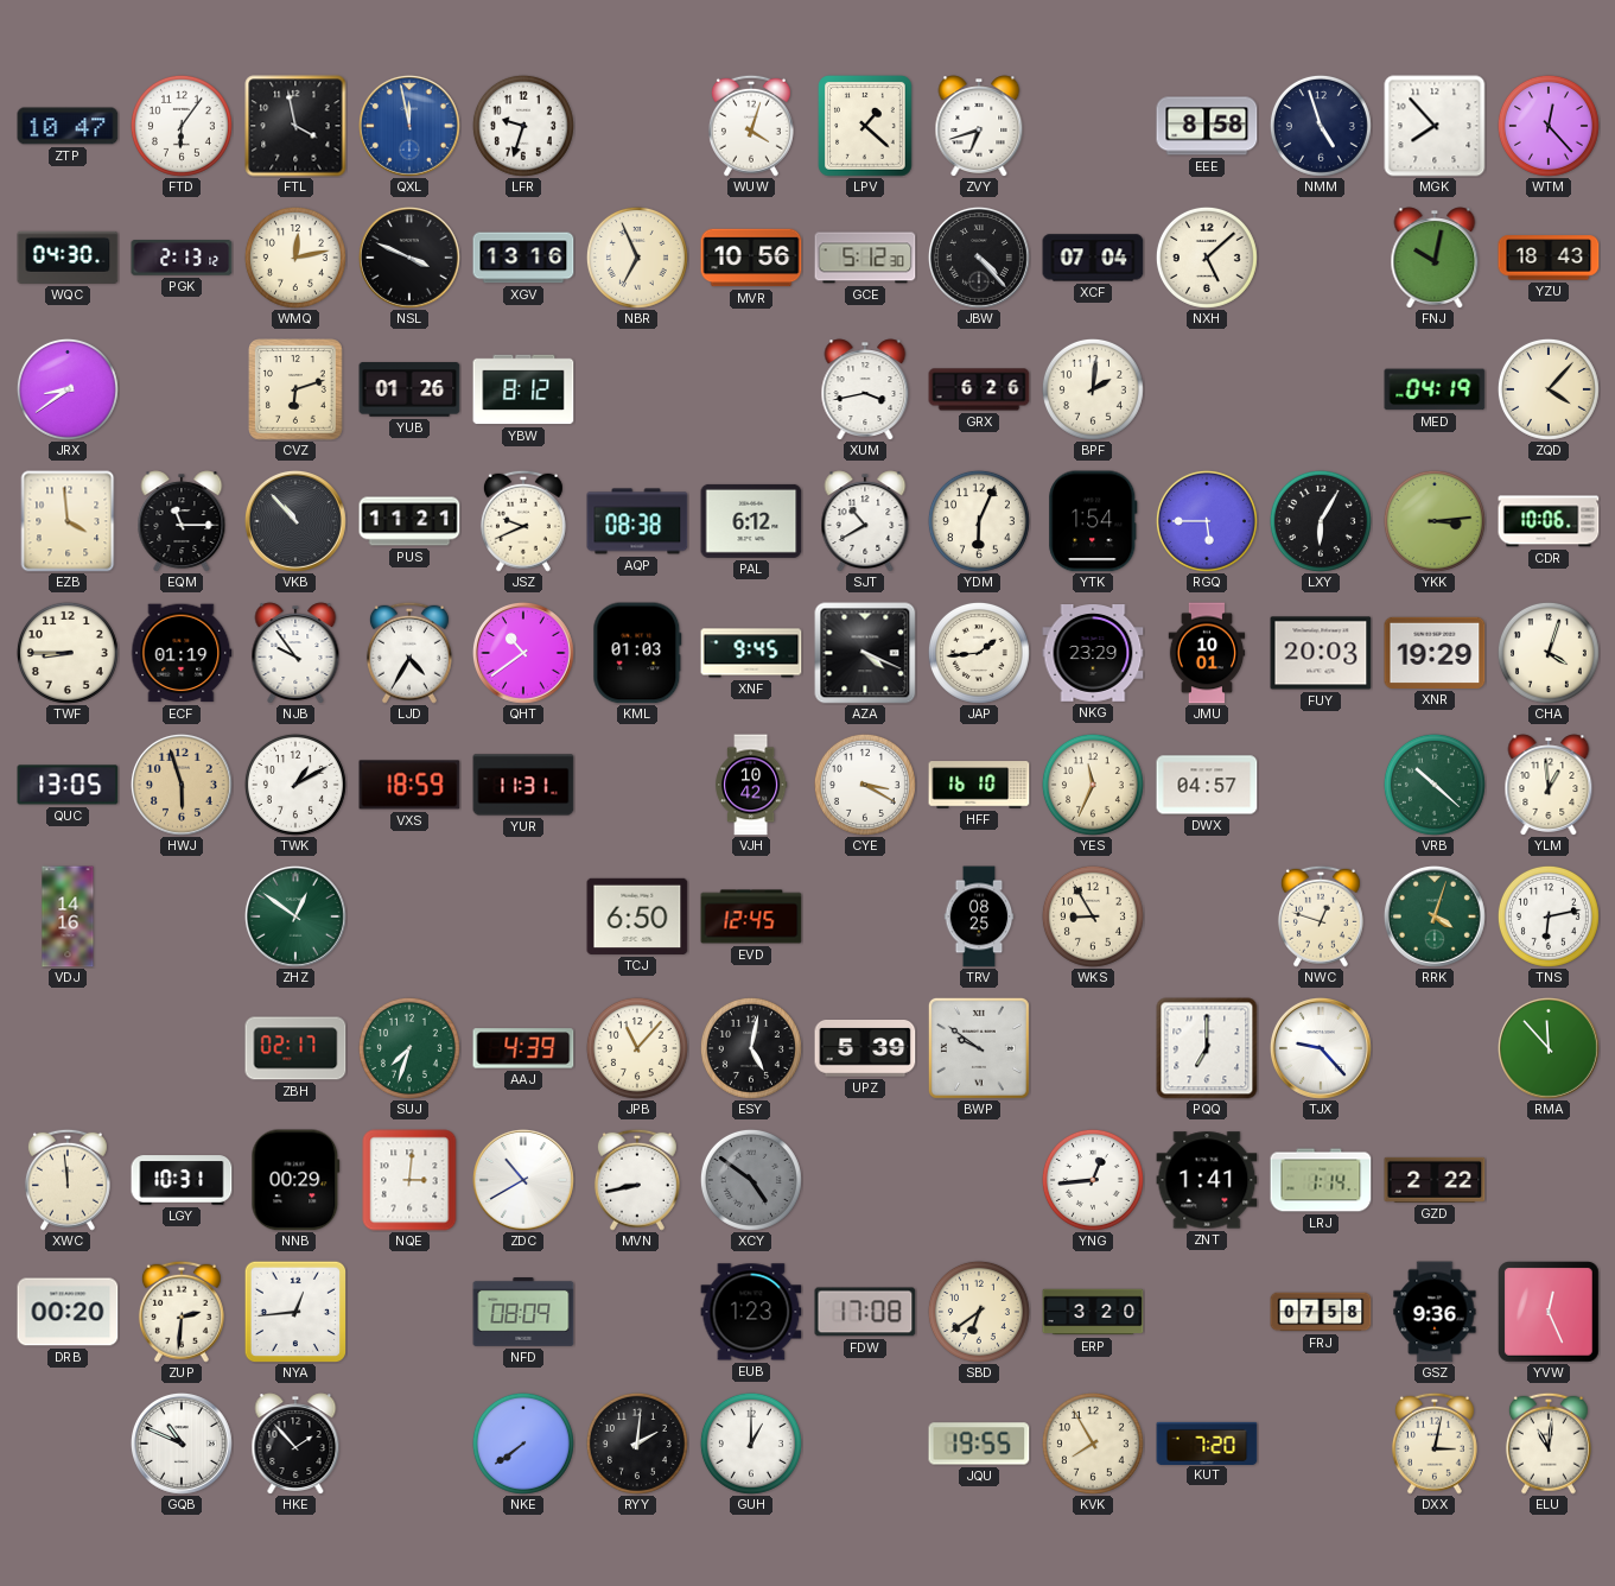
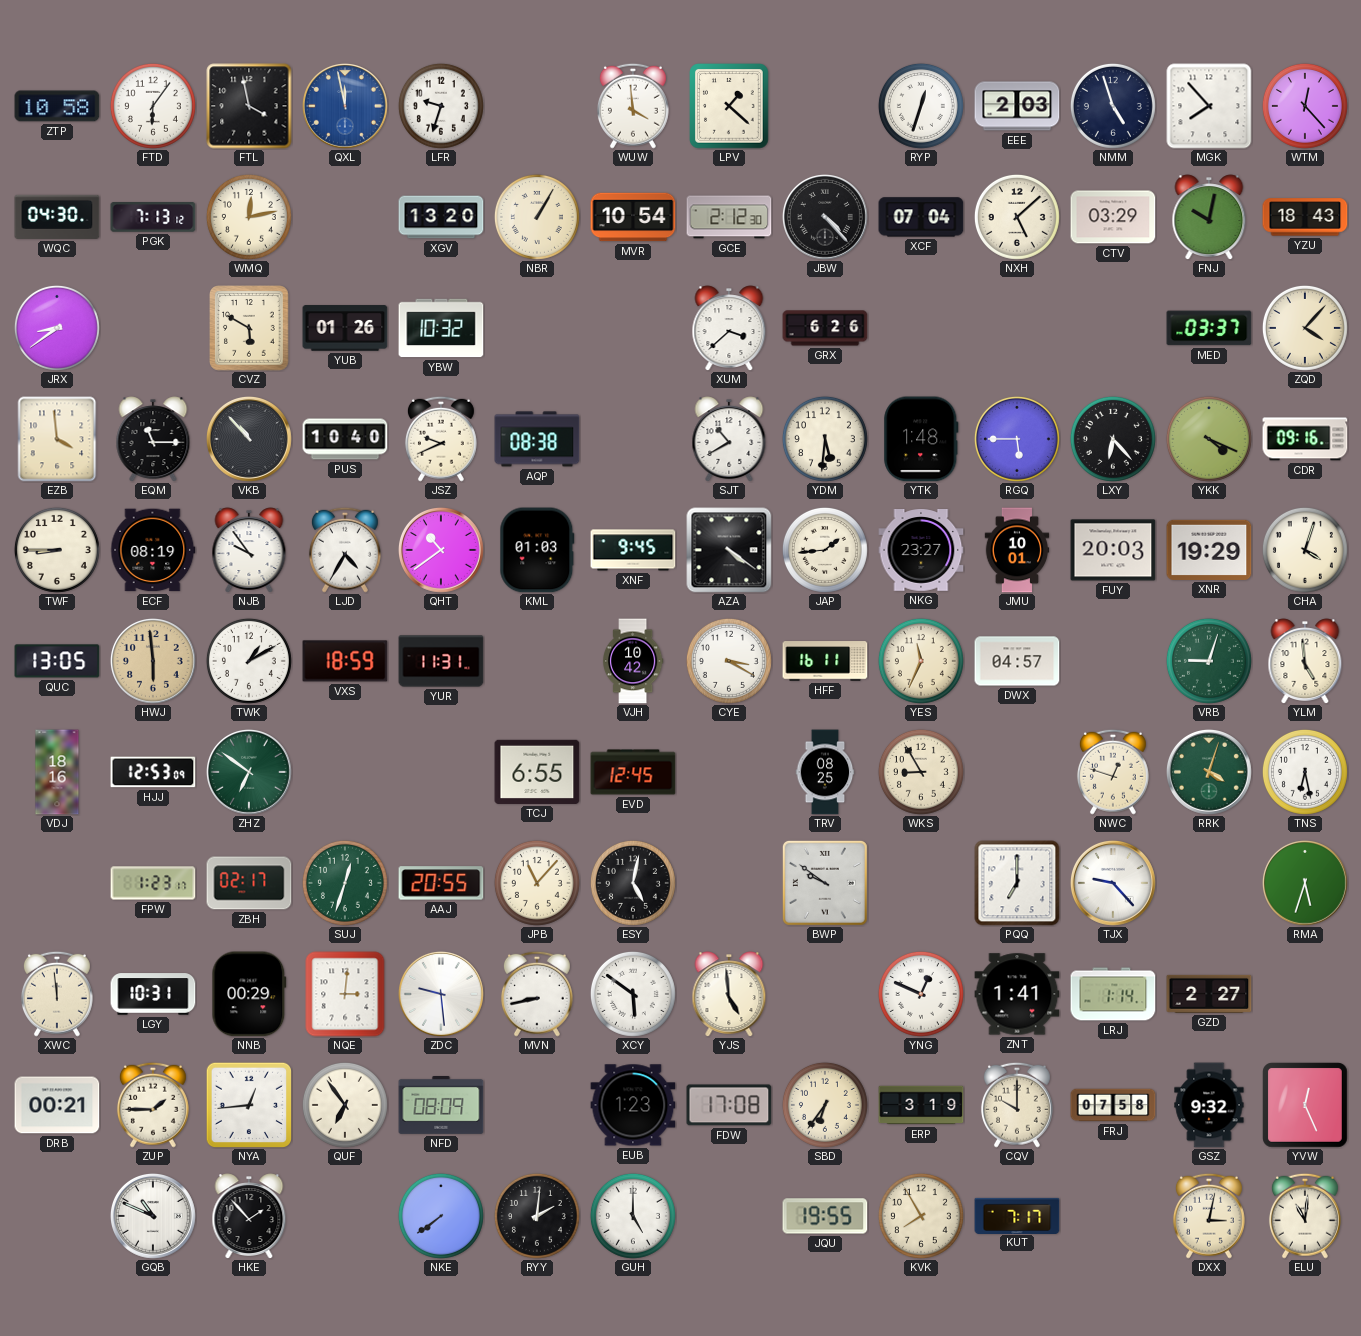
ZTP: 10:47 -> 10:58
WUW: 4:03 -> 3:59
ZVY: 6:42 -> none
RYP: none -> 12:33
EEE: 8:58 -> 2:03
PGK: 2:13 -> 7:13
NSL: 3:49 -> none
XGV: 13:16 -> 13:20
NBR: 6:56 -> 1:05
MVR: 10:56 -> 10:54
GCE: 5:12 -> 2:12
CTV: none -> 03:29
CVZ: 6:12 -> 5:50
YBW: 8:12 -> 10:32
XUM: 3:43 -> 3:38
BPF: 2:01 -> none
MED: 04:19 -> 03:37
PUS: 11:21 -> 10:40
PAL: 6:12 -> none
YDM: 6:04 -> 5:31
YTK: 1:54 -> 1:48
LXY: 6:05 -> 6:23
YKK: 3:14 -> 4:19
CDR: 10:06 -> 09:16
ECF: 01:19 -> 08:19
AZA: 4:19 -> 4:21
NKG: 23:29 -> 23:27
HWJ: 5:57 -> 5:59
HFF: 16:10 -> 16:11
VRB: 10:22 -> 9:03
YLM: 12:59 -> 4:59
VDJ: 14:16 -> 18:16
HJJ: none -> 12:53
ZHZ: 12:51 -> 6:51
TCJ: 6:50 -> 6:55
TNS: 6:13 -> 6:28
FPW: none -> 1:23
SUJ: 7:33 -> 12:33
AAJ: 4:39 -> 20:55
UPZ: 5:39 -> none
RMA: 11:53 -> 5:33
ZDC: 10:40 -> 9:29
XCY: 4:51 -> 5:51
XCY dial: grey -> white
YJS: none -> 4:59
YNG: 12:44 -> 12:49
GZD: 2:22 -> 2:27
DRB: 00:20 -> 00:21
ZUP: 2:31 -> 1:45
QUF: none -> 6:54
SBD: 6:39 -> 6:36
ERP: 3:20 -> 3:19
CQV: none -> 10:00
GSZ: 9:36 -> 9:32
GUH: 1:00 -> 5:00
KUT: 7:20 -> 7:17
